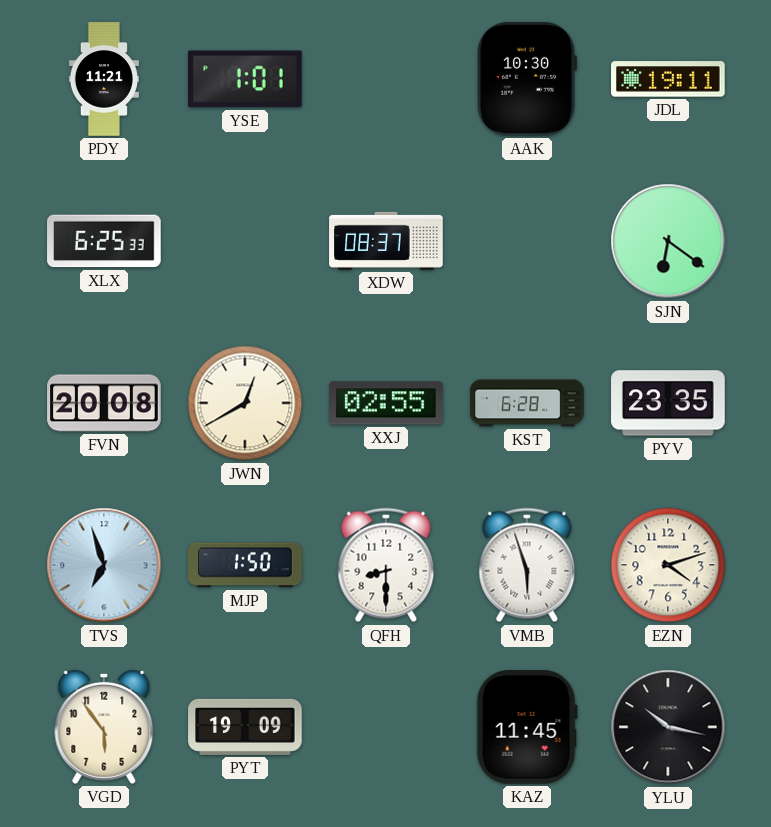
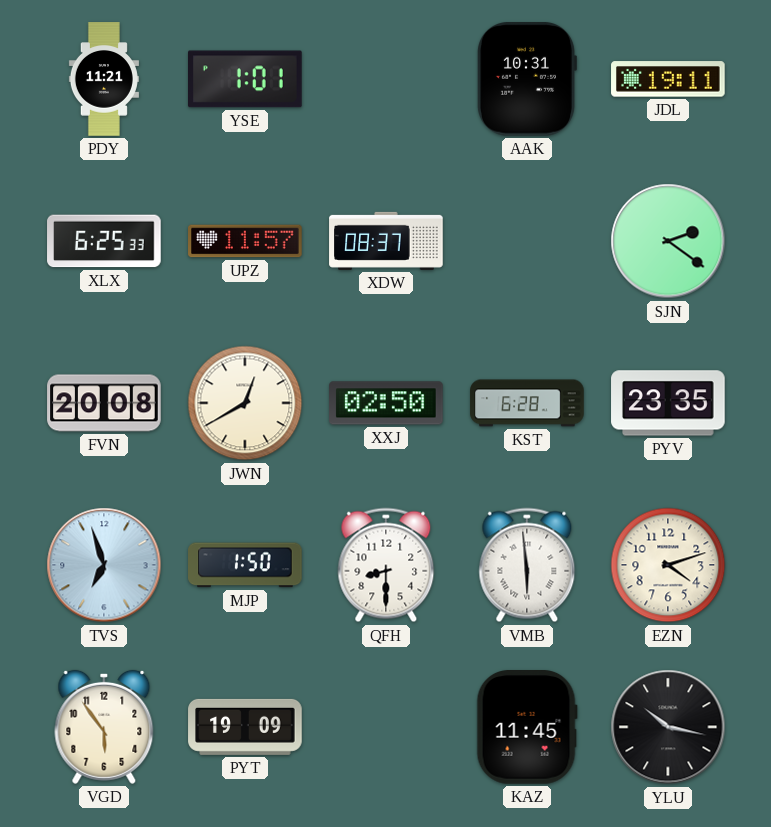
AAK: 10:30 -> 10:31
UPZ: none -> 11:57
SJN: 6:21 -> 2:21
XXJ: 02:55 -> 02:50
VMB: 5:57 -> 5:59
